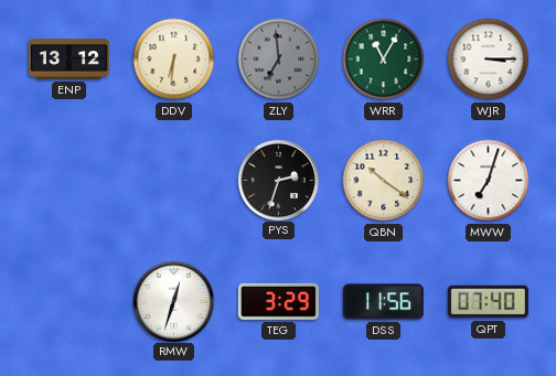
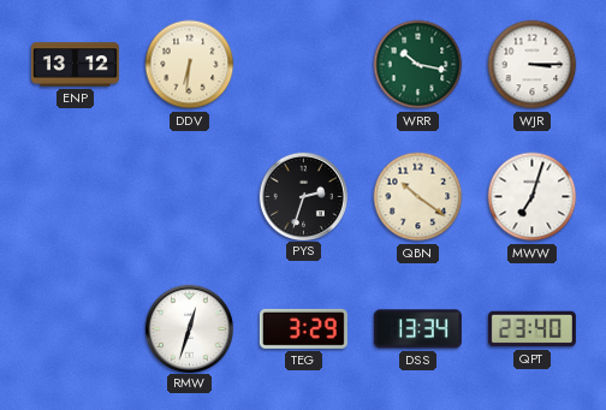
ZLY: 6:59 -> none
WRR: 11:05 -> 10:17
DSS: 11:56 -> 13:34
QPT: 07:40 -> 23:40
